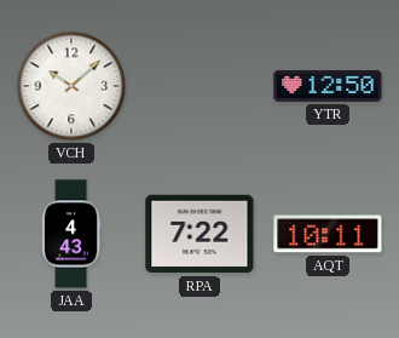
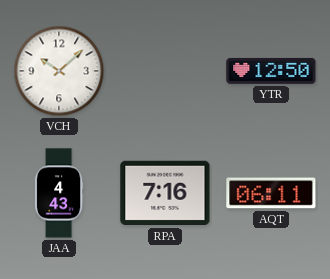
RPA: 7:22 -> 7:16
AQT: 10:11 -> 06:11
